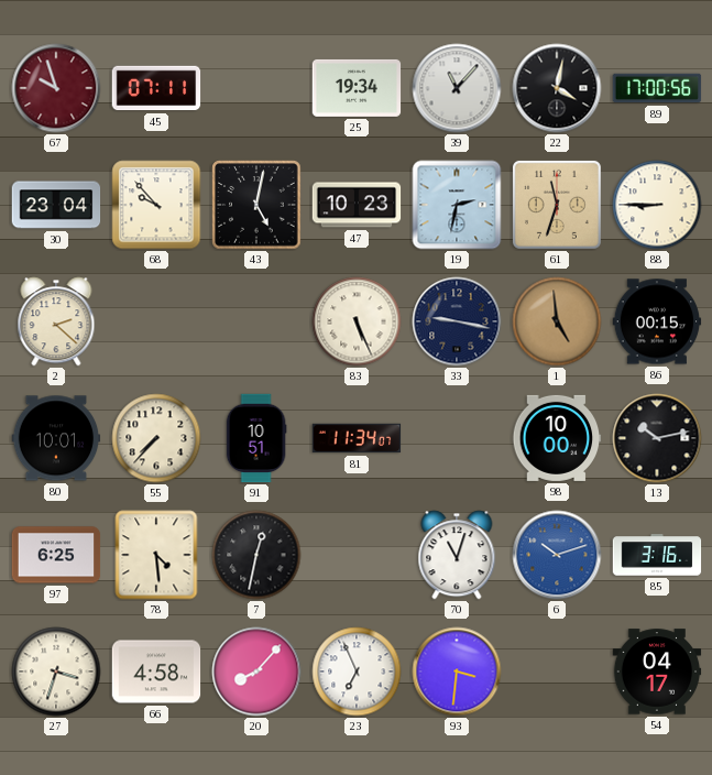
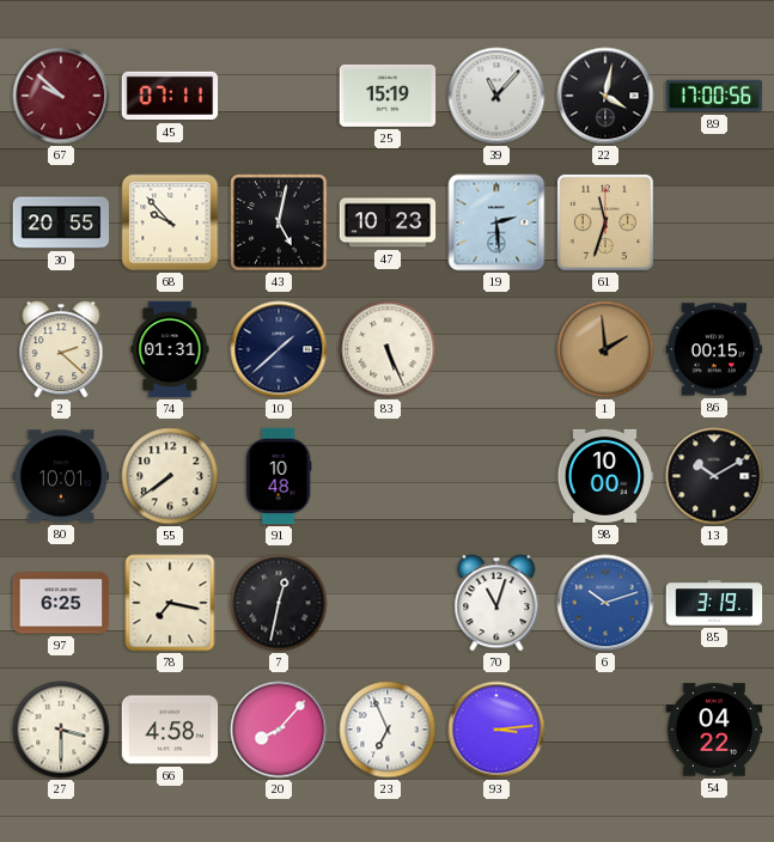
67: 9:57 -> 9:52
25: 19:34 -> 15:19
30: 23:04 -> 20:55
19: 2:32 -> 2:29
88: 8:45 -> none
74: none -> 01:31
10: none -> 1:38
33: 9:17 -> none
1: 4:59 -> 1:59
55: 7:37 -> 7:39
91: 10:51 -> 10:48
81: 11:34 -> none
13: 10:13 -> 10:10
78: 4:29 -> 7:17
85: 3:16 -> 3:19
27: 3:33 -> 3:30
93: 3:31 -> 3:14
54: 04:17 -> 04:22
